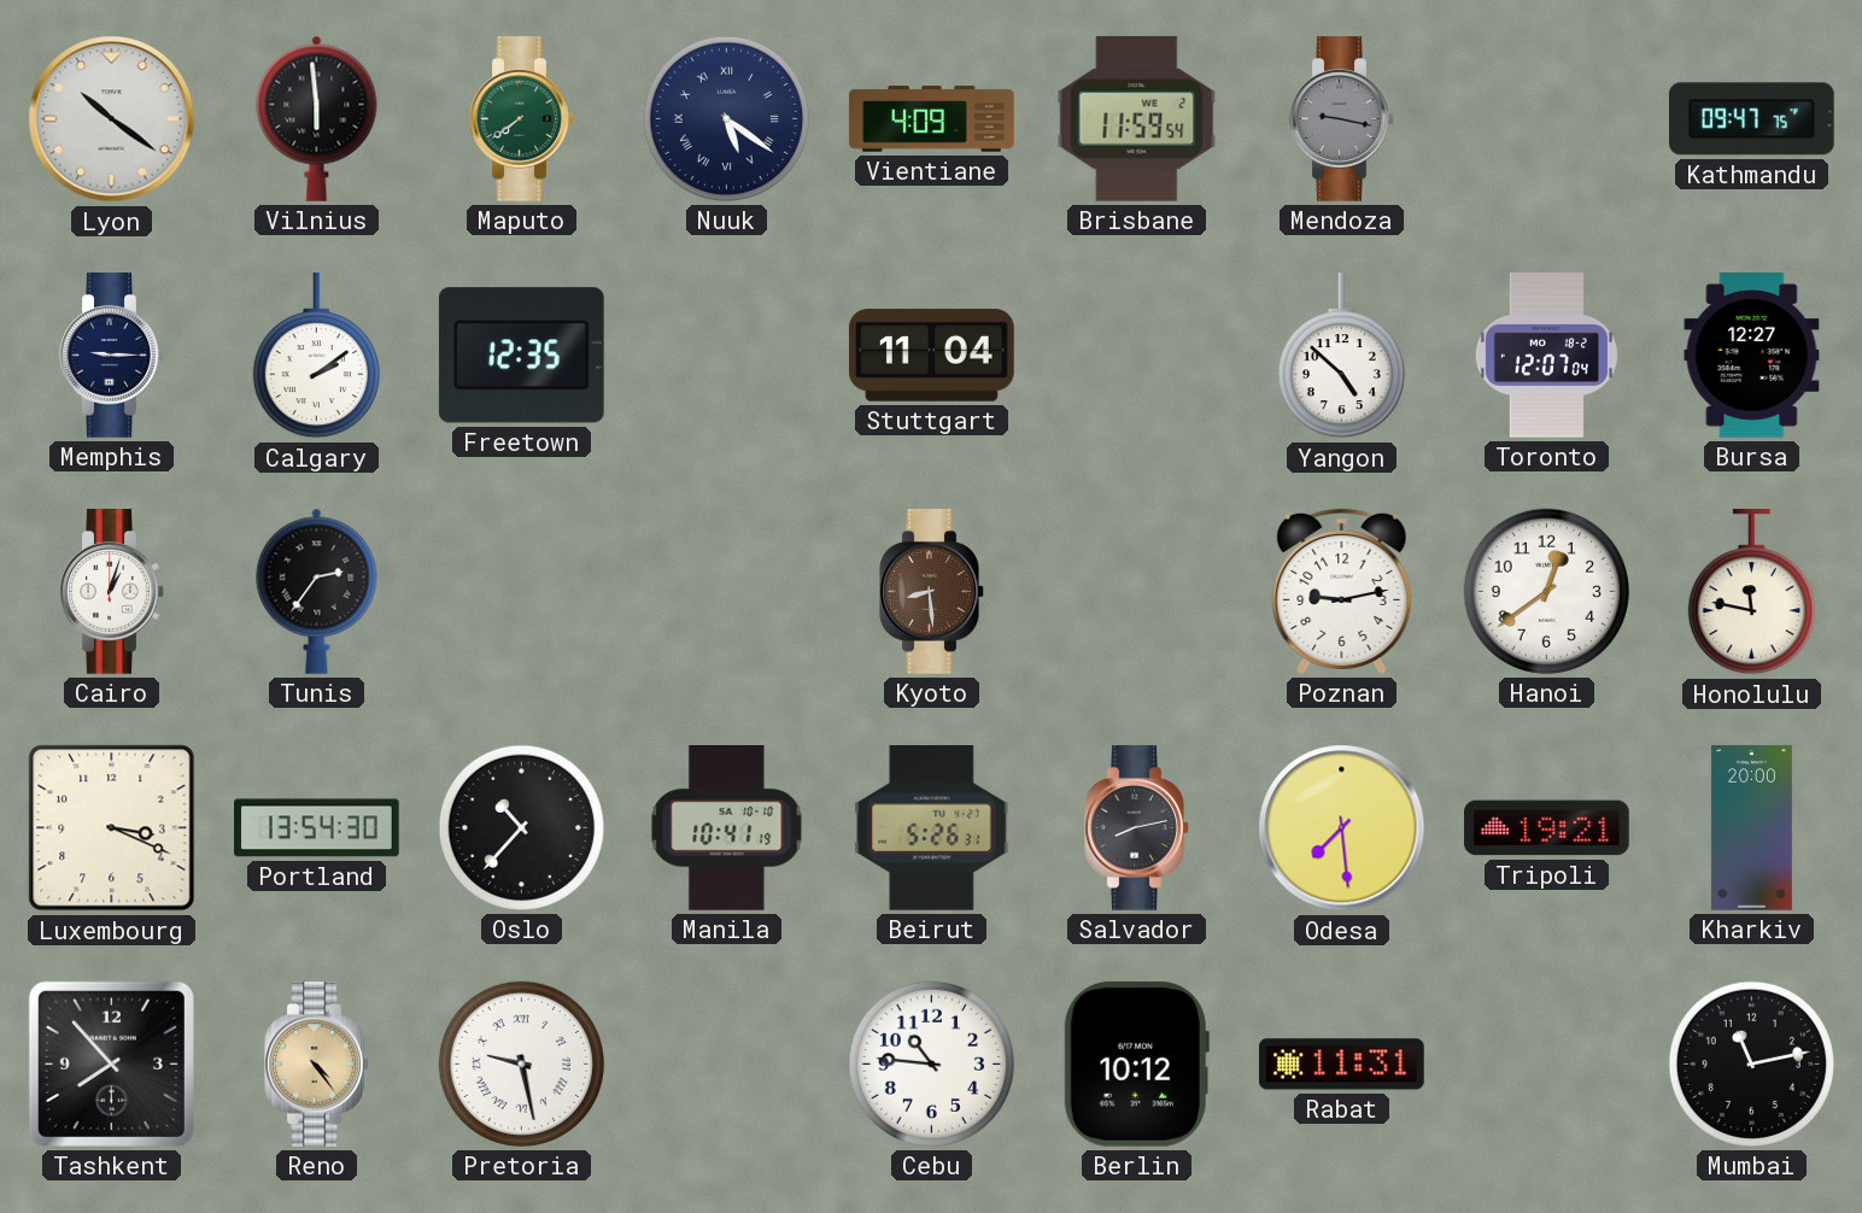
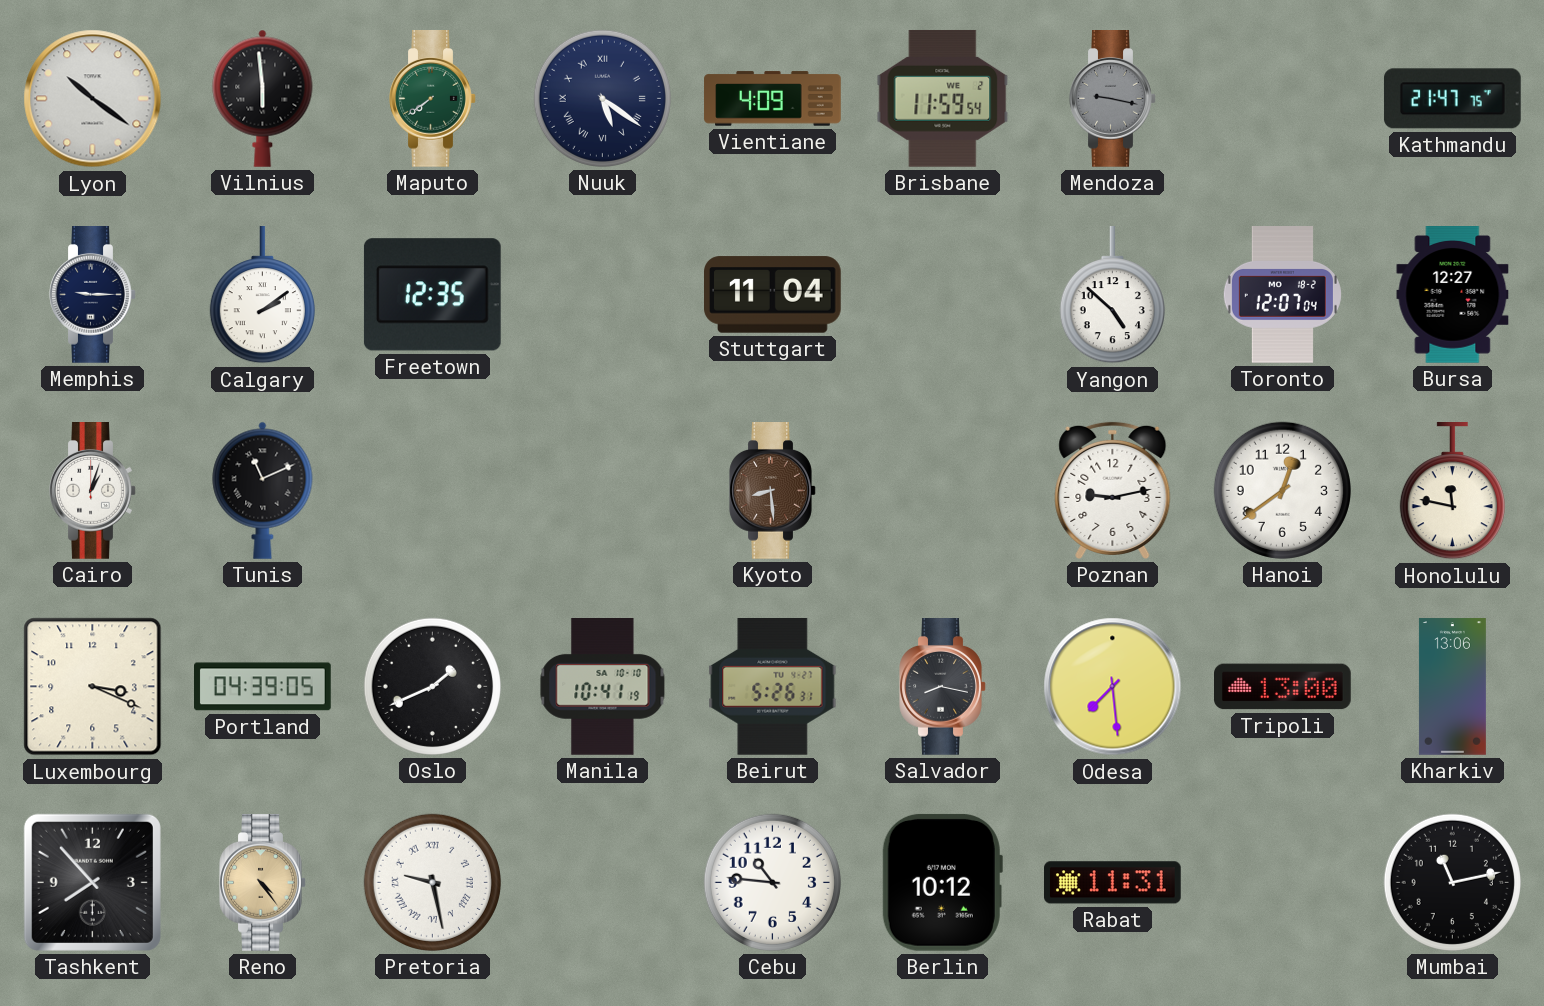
Kathmandu: 09:47 -> 21:47
Tunis: 2:36 -> 11:11
Portland: 13:54 -> 04:39
Oslo: 10:37 -> 1:41
Salvador: 8:13 -> 8:17
Tripoli: 19:21 -> 13:00
Kharkiv: 20:00 -> 13:06
